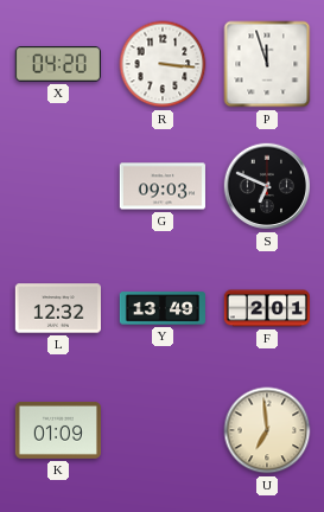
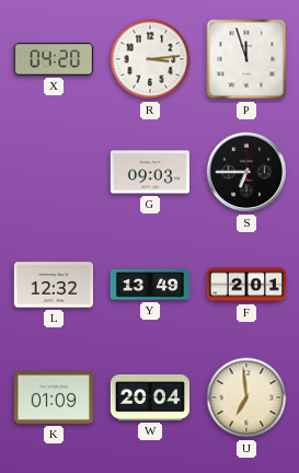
R: 3:16 -> 3:14
S: 6:49 -> 6:45
W: none -> 20:04
